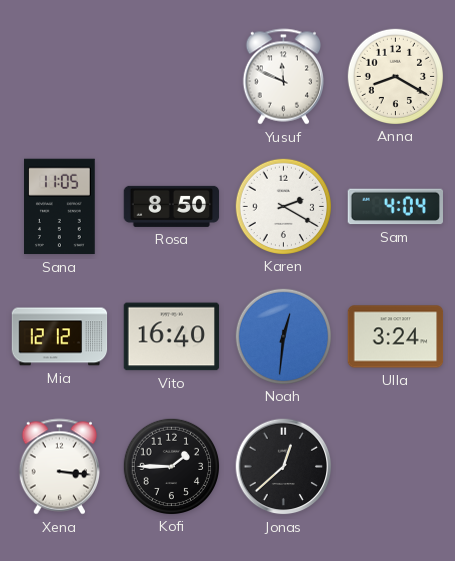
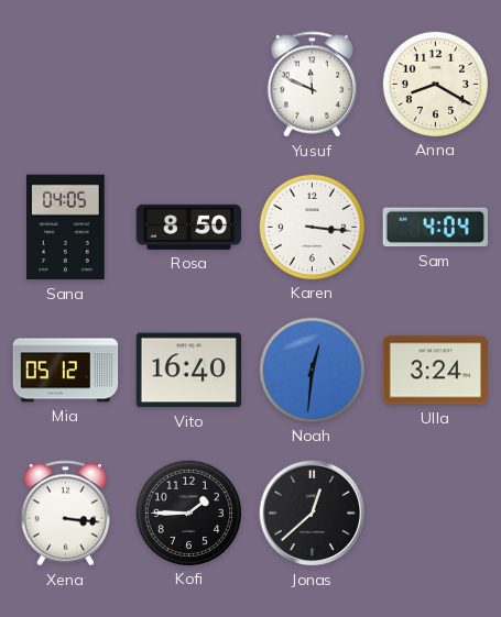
Sana: 11:05 -> 04:05
Karen: 2:20 -> 3:16
Mia: 12:12 -> 05:12
